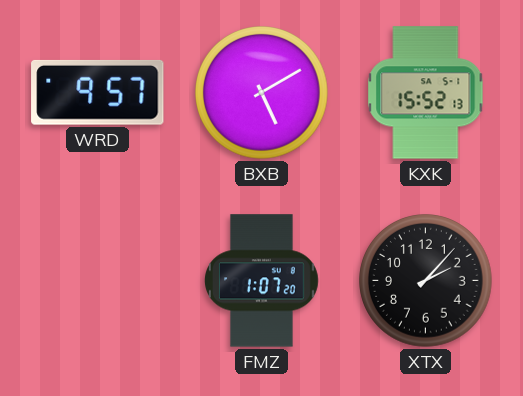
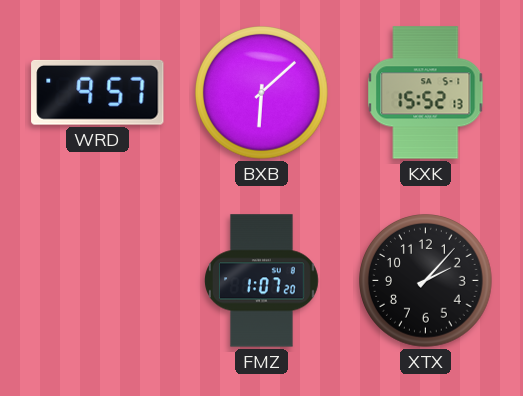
BXB: 5:10 -> 6:08
